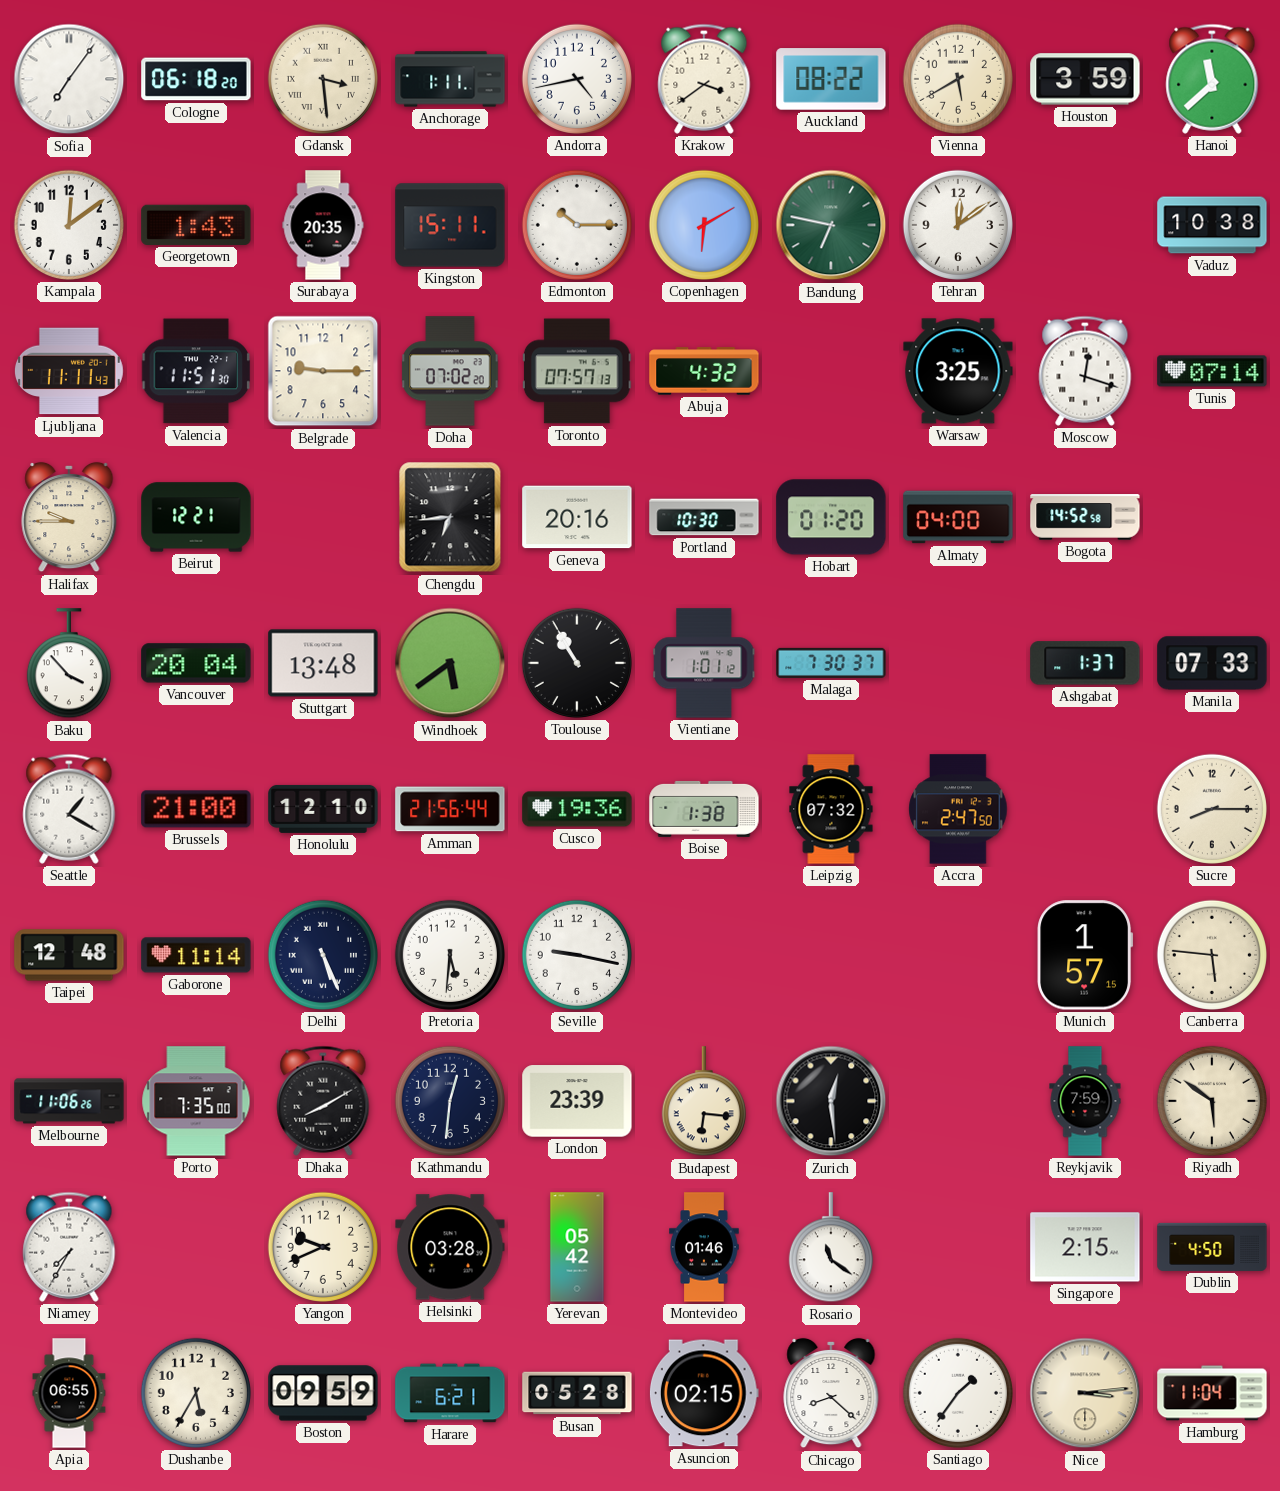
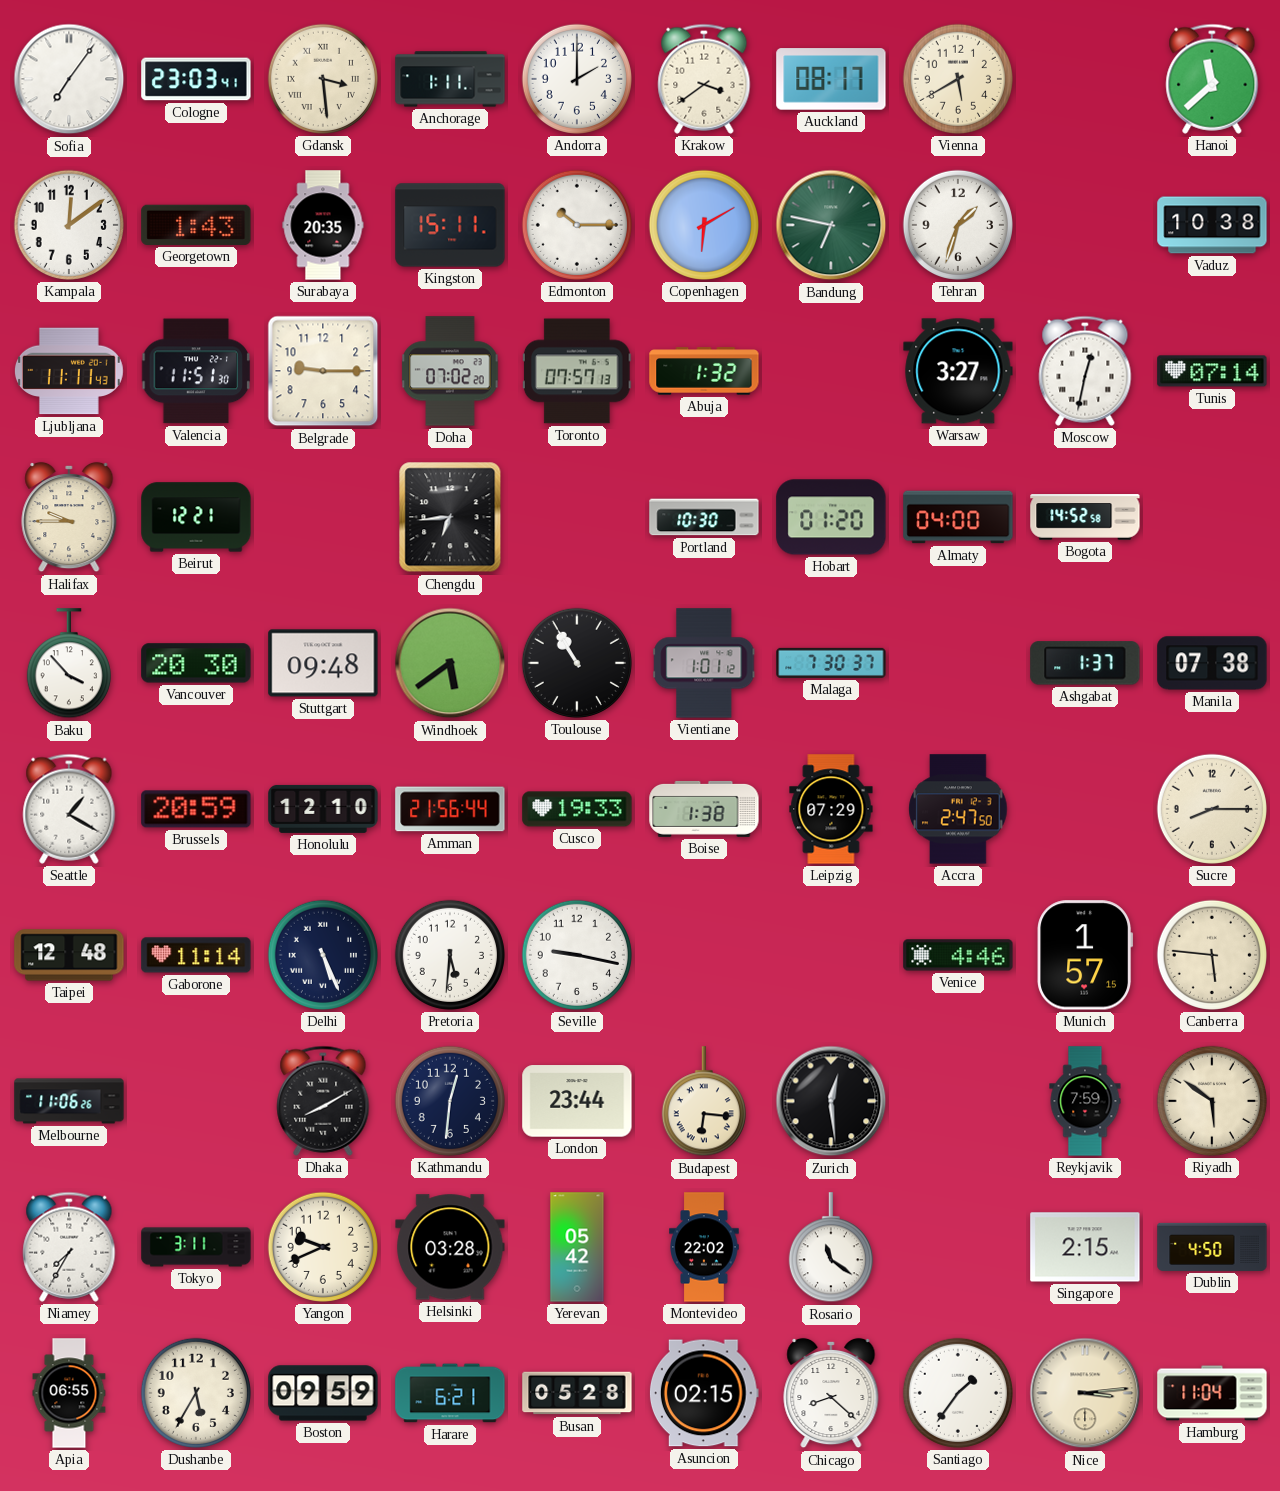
Cologne: 06:18 -> 23:03
Andorra: 4:43 -> 2:00
Auckland: 08:22 -> 08:17
Houston: 3:59 -> none
Tehran: 12:09 -> 1:33
Abuja: 4:32 -> 1:32
Warsaw: 3:25 -> 3:27
Moscow: 12:18 -> 12:32
Geneva: 20:16 -> none
Vancouver: 20:04 -> 20:30
Stuttgart: 13:48 -> 09:48
Manila: 07:33 -> 07:38
Brussels: 21:00 -> 20:59
Cusco: 19:36 -> 19:33
Leipzig: 07:32 -> 07:29
Venice: none -> 4:46
Porto: 7:35 -> none
London: 23:39 -> 23:44
Tokyo: none -> 3:11
Montevideo: 01:46 -> 22:02
